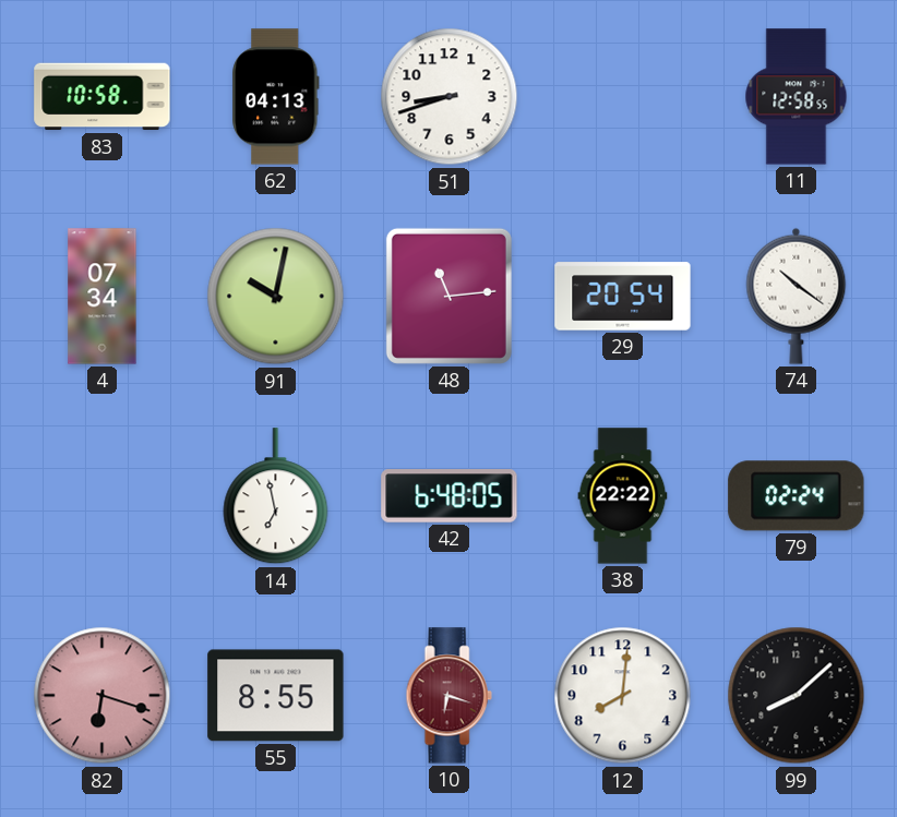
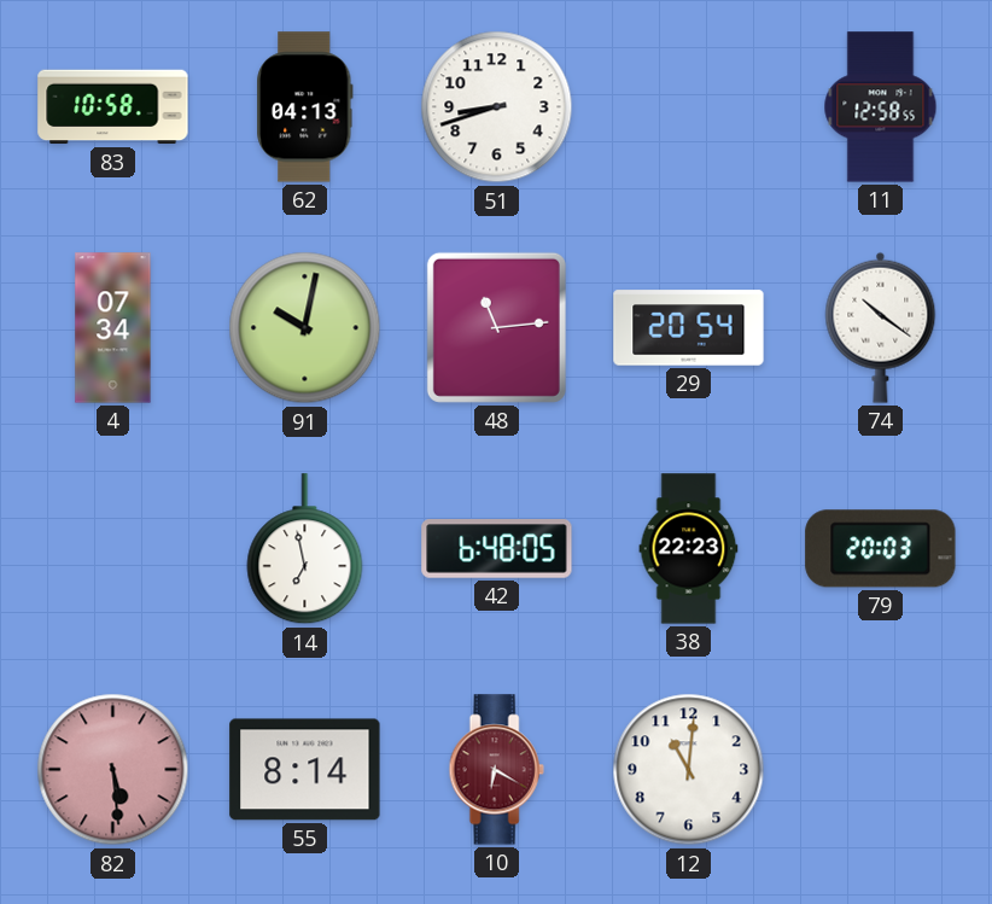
38: 22:22 -> 22:23
79: 02:24 -> 20:03
82: 6:18 -> 5:29
55: 8:55 -> 8:14
10: 6:18 -> 6:20
12: 8:01 -> 11:01
99: 8:08 -> none
